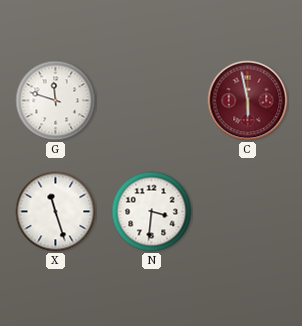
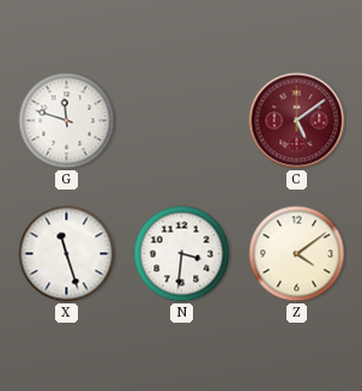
C: 5:58 -> 5:09
Z: none -> 4:09
